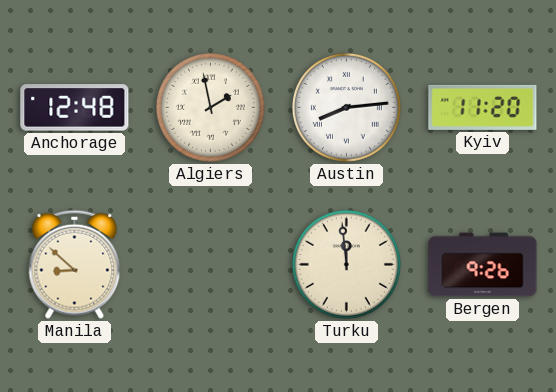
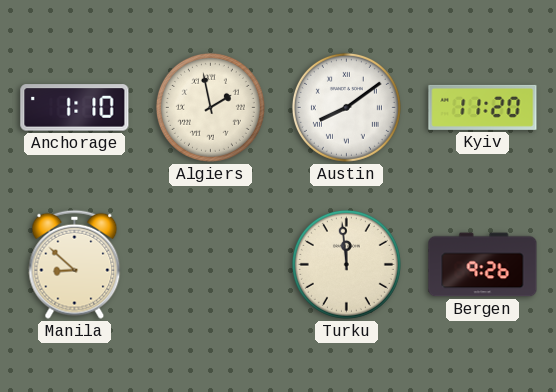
Anchorage: 12:48 -> 1:10
Austin: 8:14 -> 8:09
